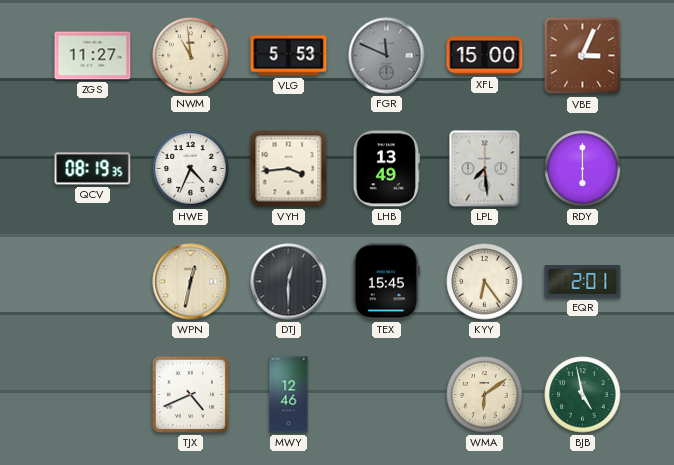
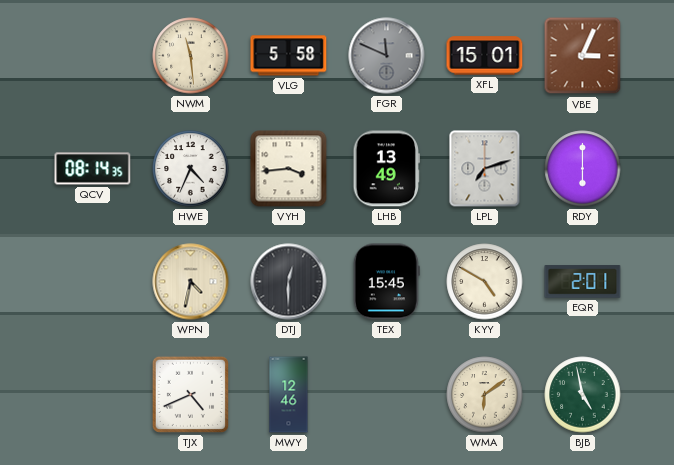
ZGS: 11:27 -> none
NWM: 10:59 -> 11:29
VLG: 5:53 -> 5:58
XFL: 15:00 -> 15:01
QCV: 08:19 -> 08:14
LPL: 7:29 -> 7:12
WPN: 12:32 -> 4:32
KYY: 6:24 -> 4:50
